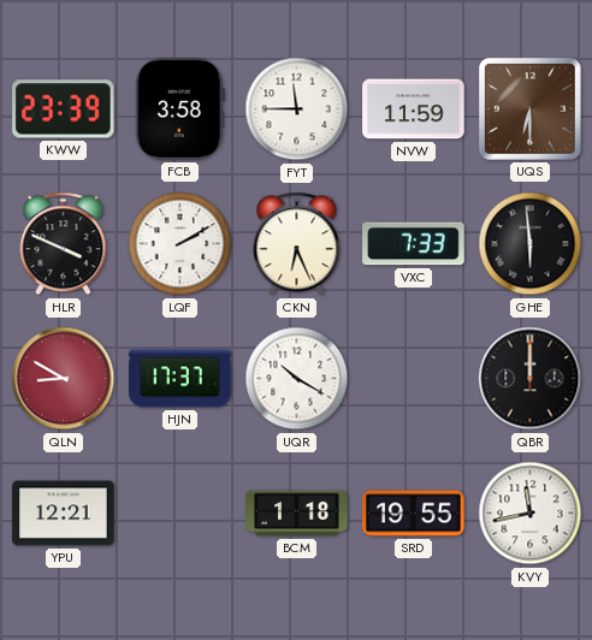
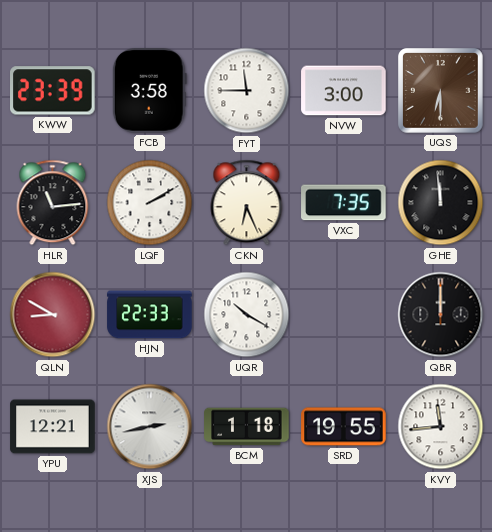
NVW: 11:59 -> 3:00
HLR: 3:49 -> 11:14
VXC: 7:33 -> 7:35
GHE: 5:59 -> 11:59
HJN: 17:37 -> 22:33
XJS: none -> 2:43
KVY: 11:43 -> 11:44
